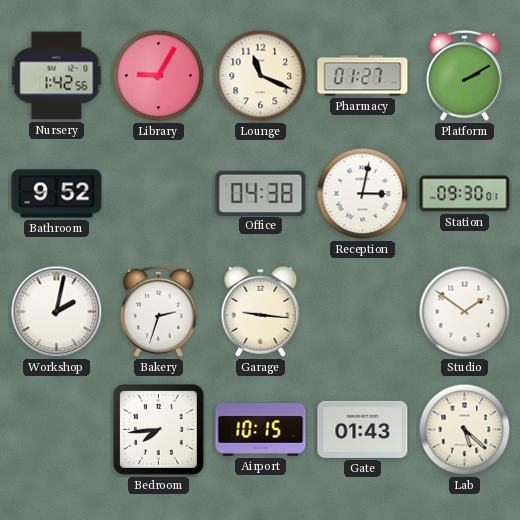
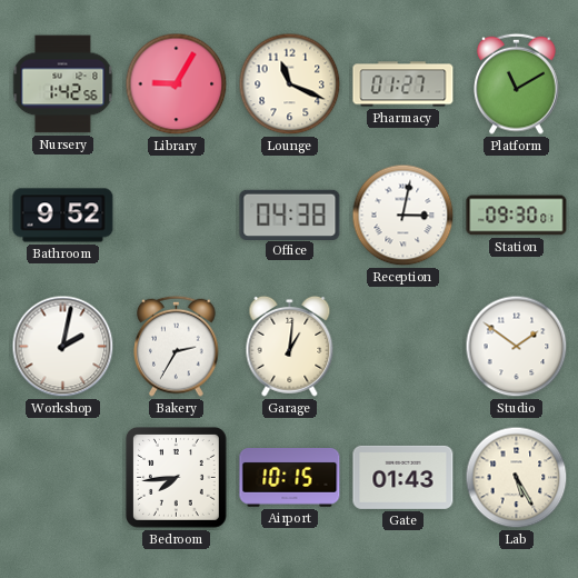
Platform: 2:10 -> 11:10
Bakery: 2:33 -> 2:35
Garage: 9:16 -> 1:01
Lab: 5:22 -> 5:25
